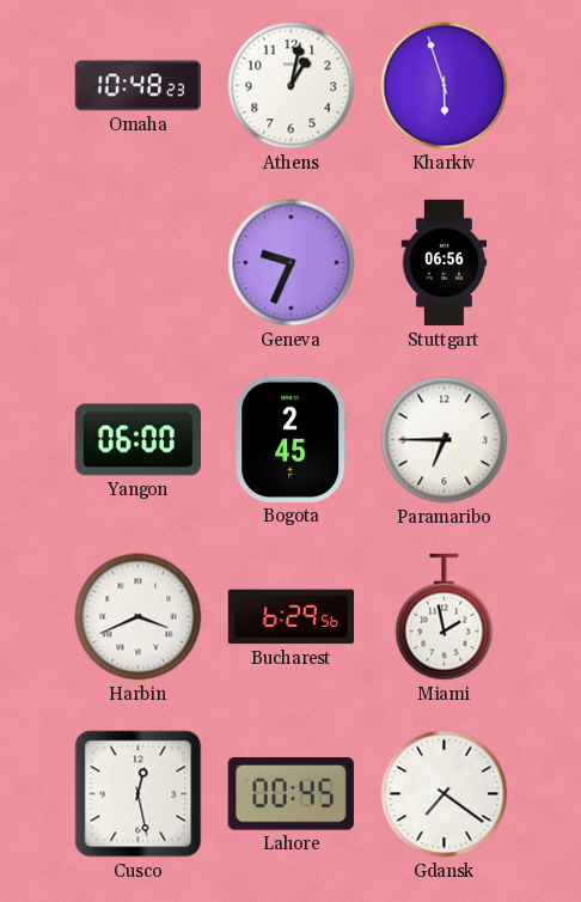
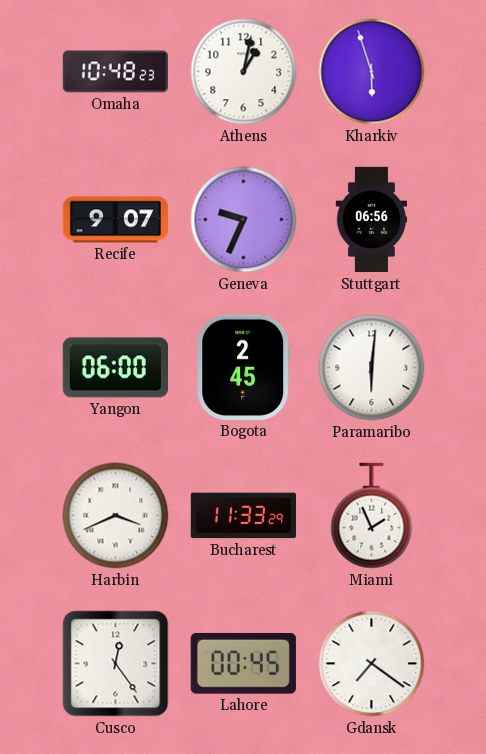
Recife: none -> 9:07
Paramaribo: 6:45 -> 6:01
Bucharest: 6:29 -> 11:33
Miami: 1:58 -> 1:56
Cusco: 12:28 -> 12:24
